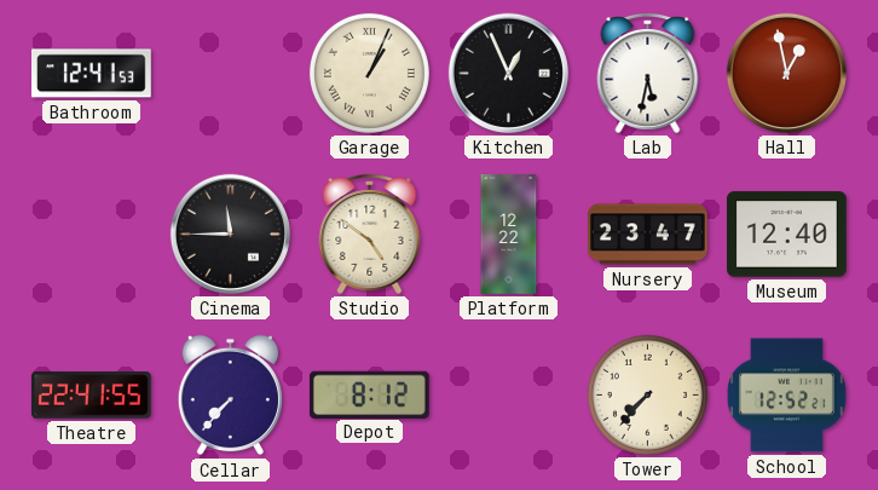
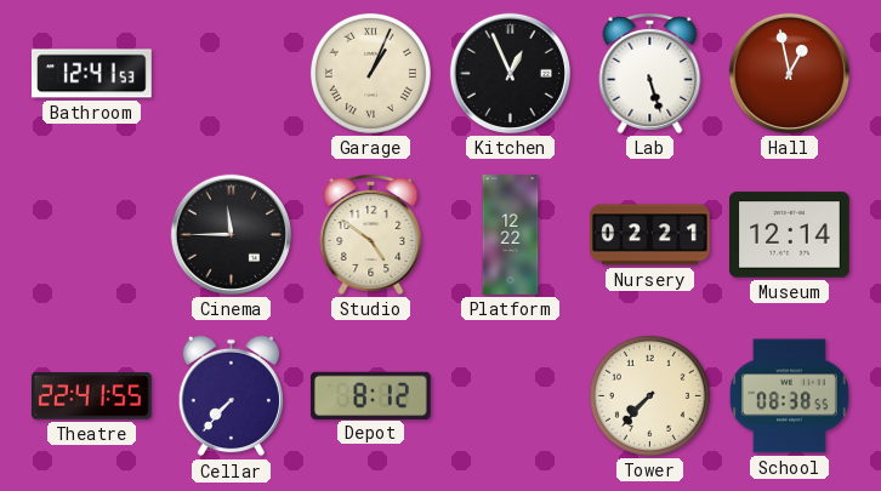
Lab: 5:32 -> 5:27
Nursery: 23:47 -> 02:21
Museum: 12:40 -> 12:14
School: 12:52 -> 08:38
